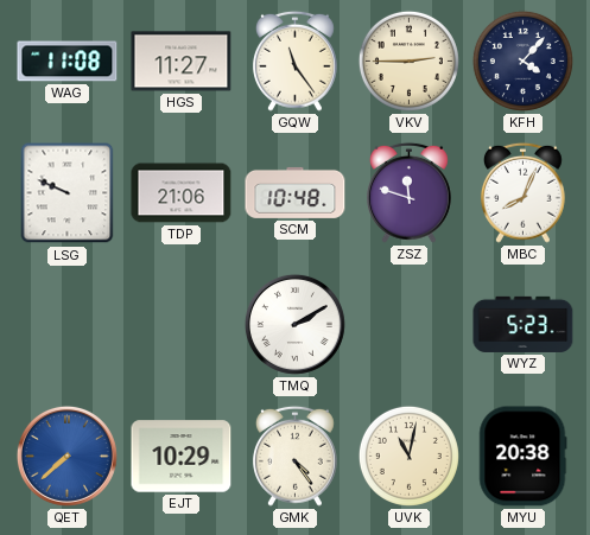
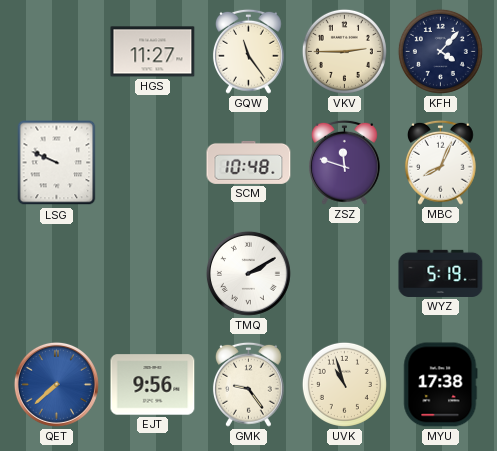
WAG: 11:08 -> none
TDP: 21:06 -> none
WYZ: 5:23 -> 5:19
EJT: 10:29 -> 9:56
GMK: 4:24 -> 9:24
UVK: 11:02 -> 10:57
MYU: 20:38 -> 17:38
